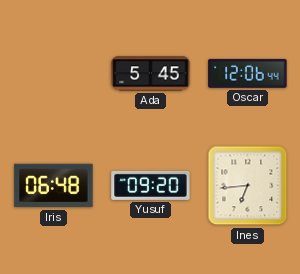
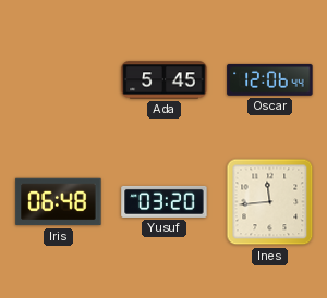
Yusuf: 09:20 -> 03:20
Ines: 6:44 -> 11:44
